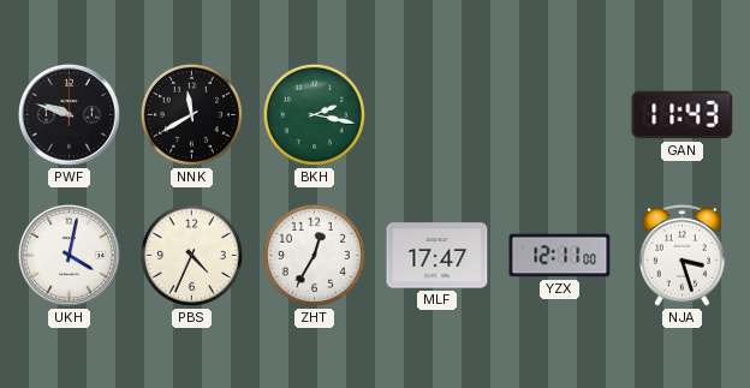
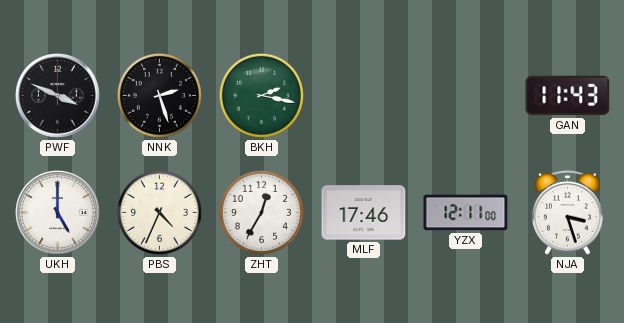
PWF: 9:48 -> 3:49
NNK: 11:40 -> 2:27
UKH: 4:02 -> 5:00
MLF: 17:47 -> 17:46
